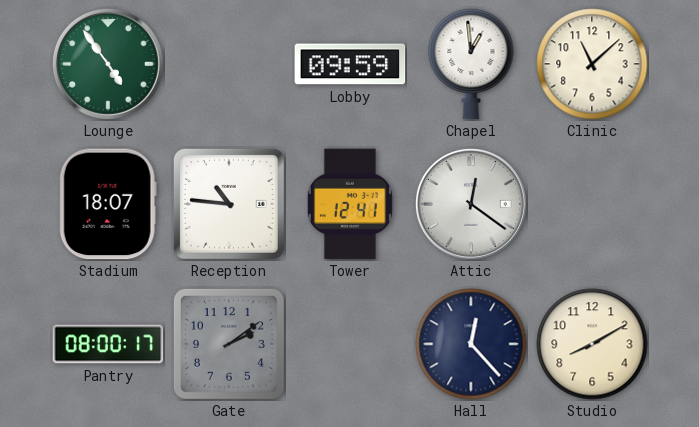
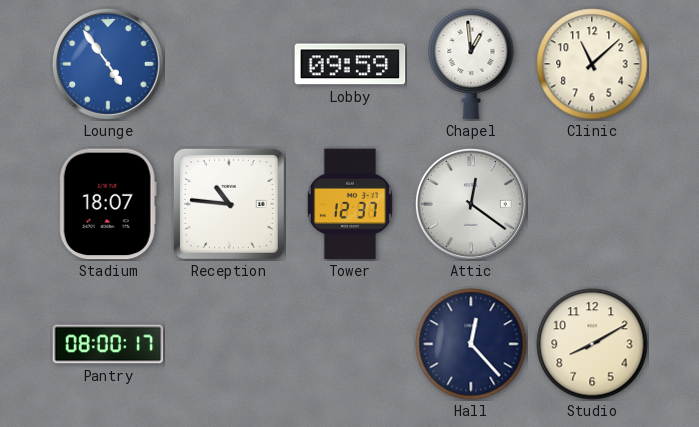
Lounge dial: green -> blue
Tower: 12:41 -> 12:37
Gate: 2:09 -> none
